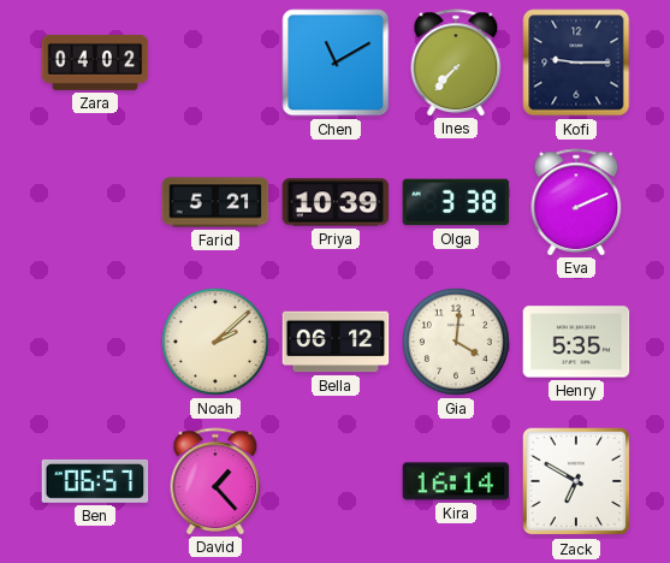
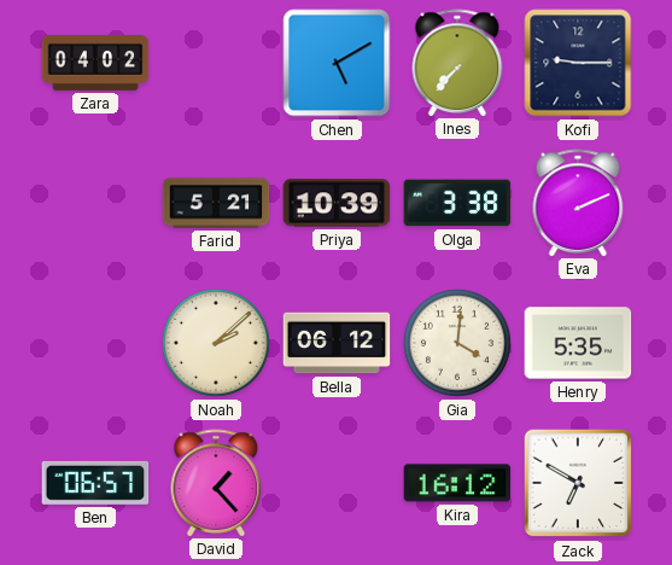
Chen: 11:10 -> 5:10
Kira: 16:14 -> 16:12
